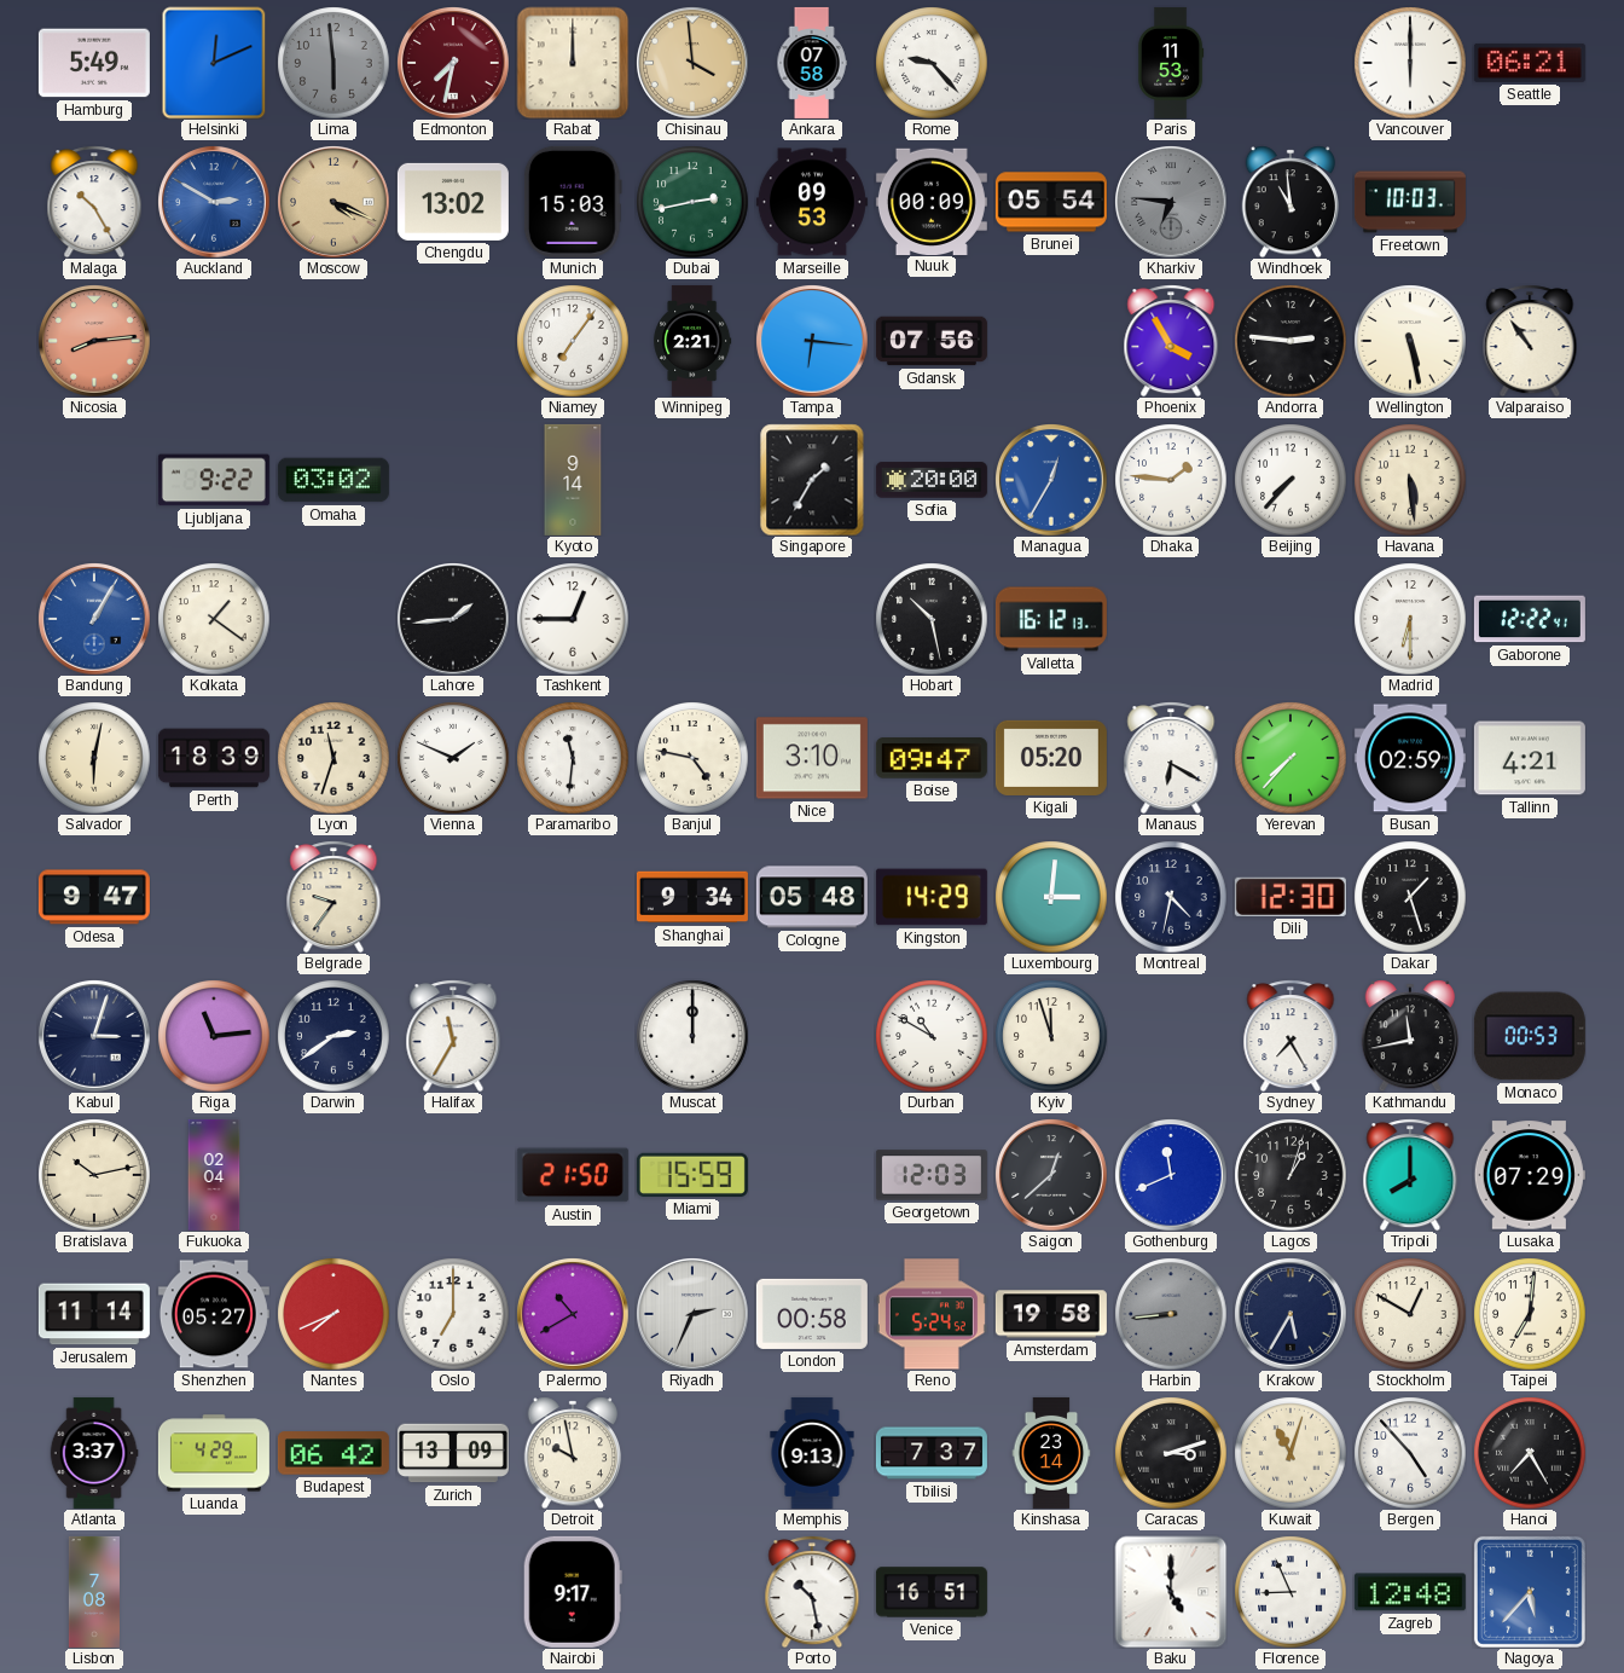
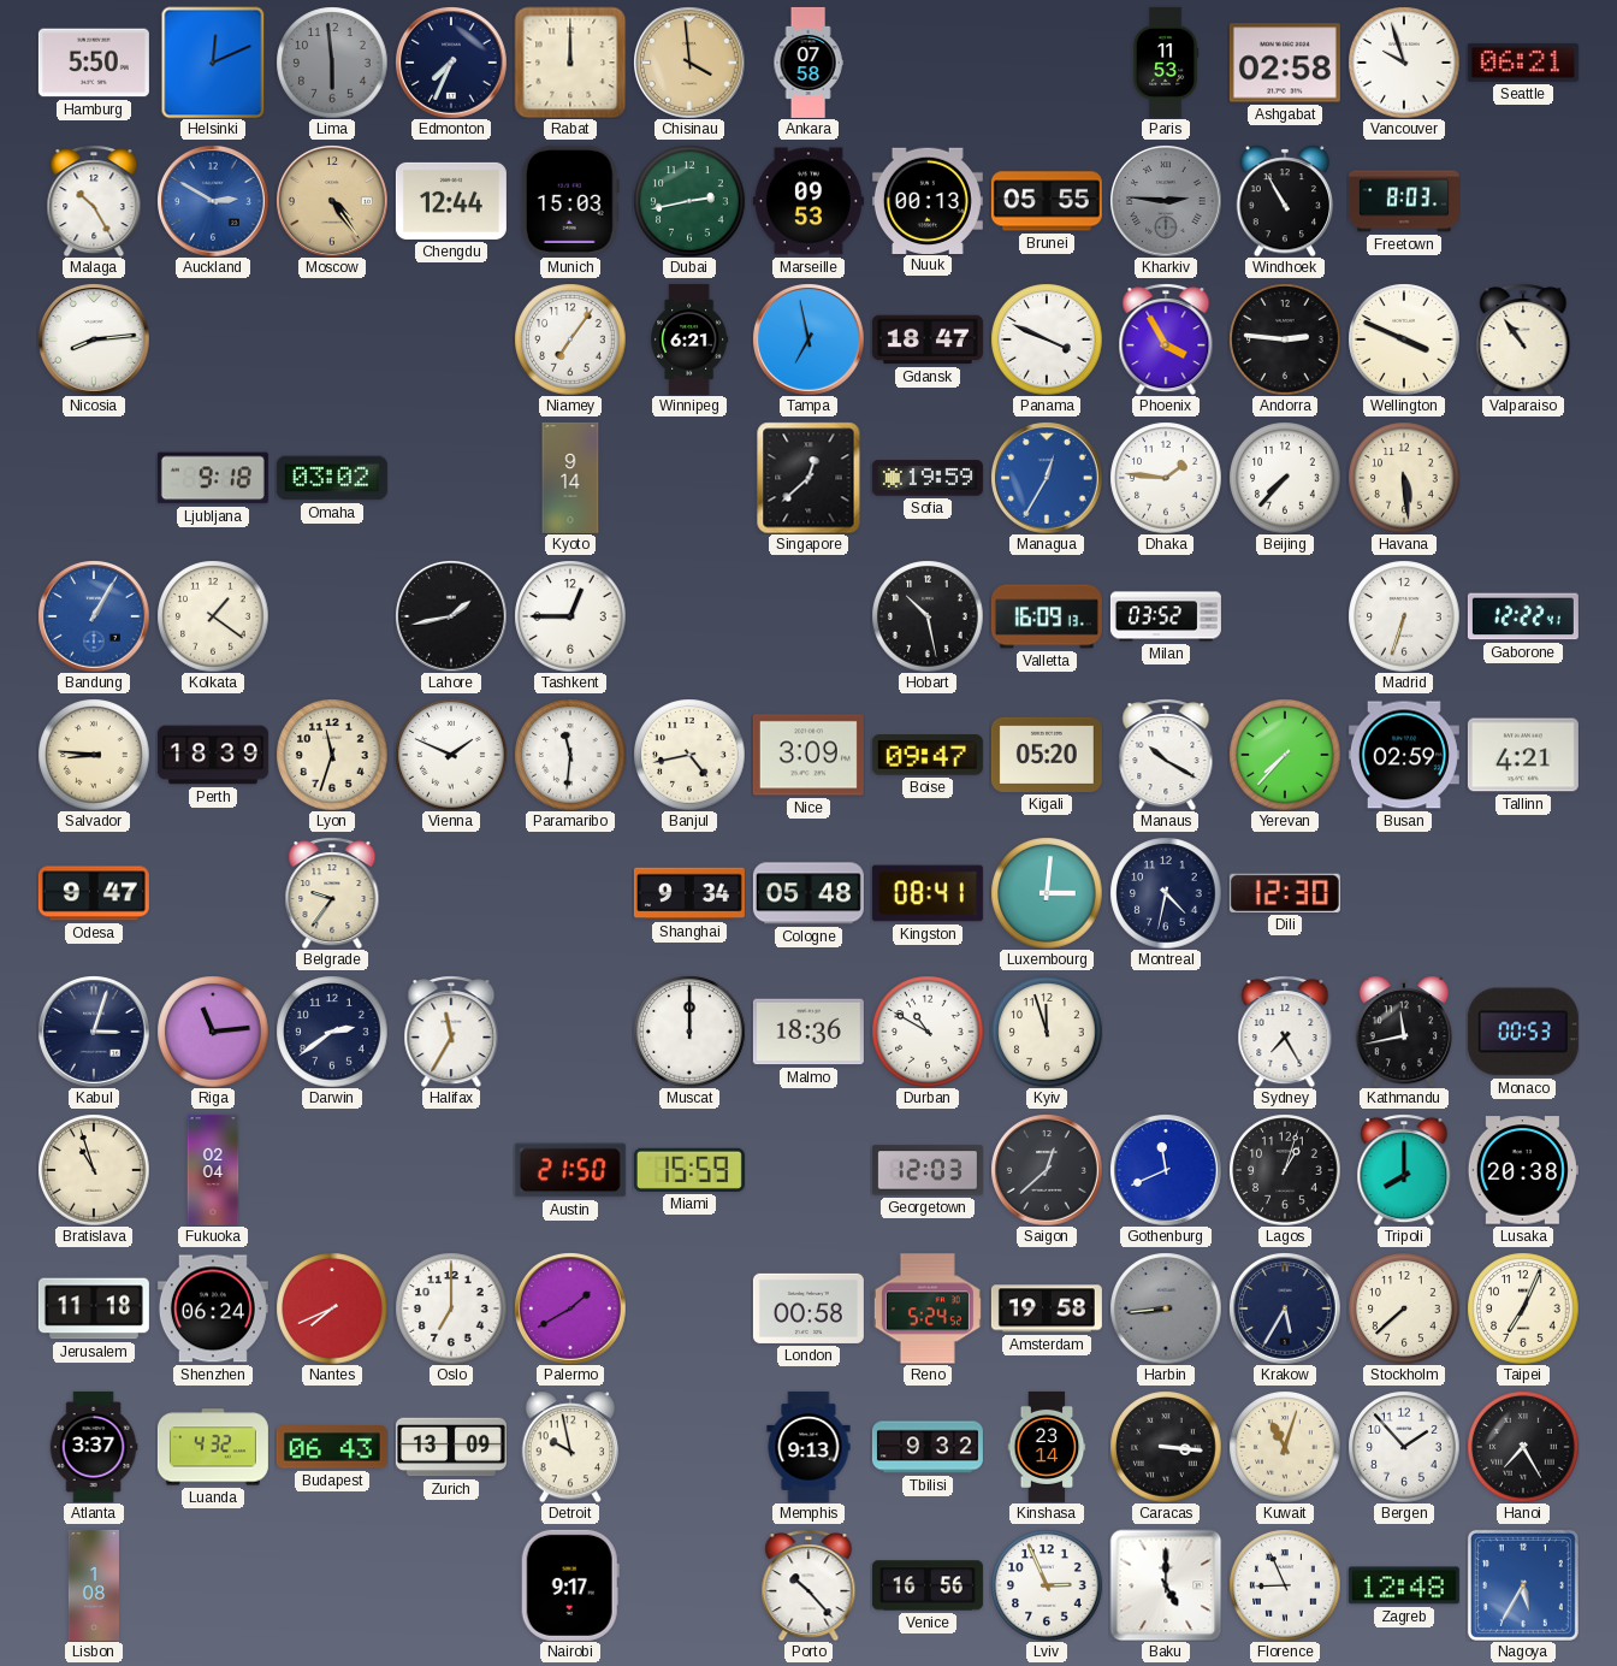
Hamburg: 5:49 -> 5:50
Edmonton: 7:32 -> 7:34
Edmonton dial: burgundy -> navy
Rome: 9:23 -> none
Ashgabat: none -> 02:58
Vancouver: 6:00 -> 9:57
Moscow: 4:19 -> 4:24
Chengdu: 13:02 -> 12:44
Nuuk: 00:09 -> 00:13
Brunei: 05:54 -> 05:55
Kharkiv: 6:46 -> 2:46
Windhoek: 10:59 -> 10:55
Freetown: 10:03 -> 8:03
Nicosia dial: salmon -> white
Winnipeg: 2:21 -> 6:21
Tampa: 6:16 -> 6:58
Gdansk: 07:56 -> 18:47
Panama: none -> 3:49
Wellington: 5:28 -> 3:49
Ljubljana: 9:22 -> 9:18
Singapore: 1:35 -> 12:38
Sofia: 20:00 -> 19:59
Lahore: 1:44 -> 1:43
Valletta: 16:12 -> 16:09
Milan: none -> 03:52
Madrid: 6:30 -> 6:33
Salvador: 6:02 -> 8:46
Banjul: 4:47 -> 4:43
Nice: 3:10 -> 3:09
Manaus: 6:20 -> 10:20
Kingston: 14:29 -> 08:41
Dakar: 1:27 -> none
Malmo: none -> 18:36
Bratislava: 10:13 -> 10:57
Lusaka: 07:29 -> 20:38
Jerusalem: 11:14 -> 11:18
Shenzhen: 05:27 -> 06:24
Palermo: 10:40 -> 1:40
Riyadh: 2:34 -> none
Stockholm: 12:50 -> 7:38
Taipei: 7:01 -> 7:04
Luanda: 4:29 -> 4:32
Budapest: 06:42 -> 06:43
Tbilisi: 7:37 -> 9:32
Caracas: 3:12 -> 3:16
Bergen: 4:53 -> 1:53
Lisbon: 7:08 -> 1:08
Porto: 10:28 -> 10:23
Venice: 16:51 -> 16:56
Lviv: none -> 2:56
Nagoya: 5:37 -> 5:35
